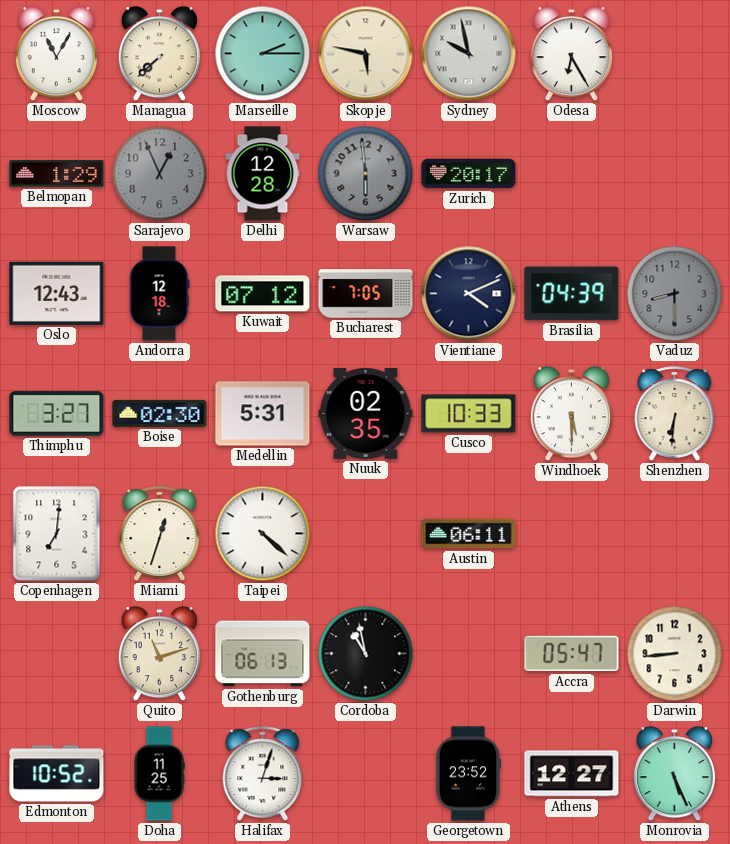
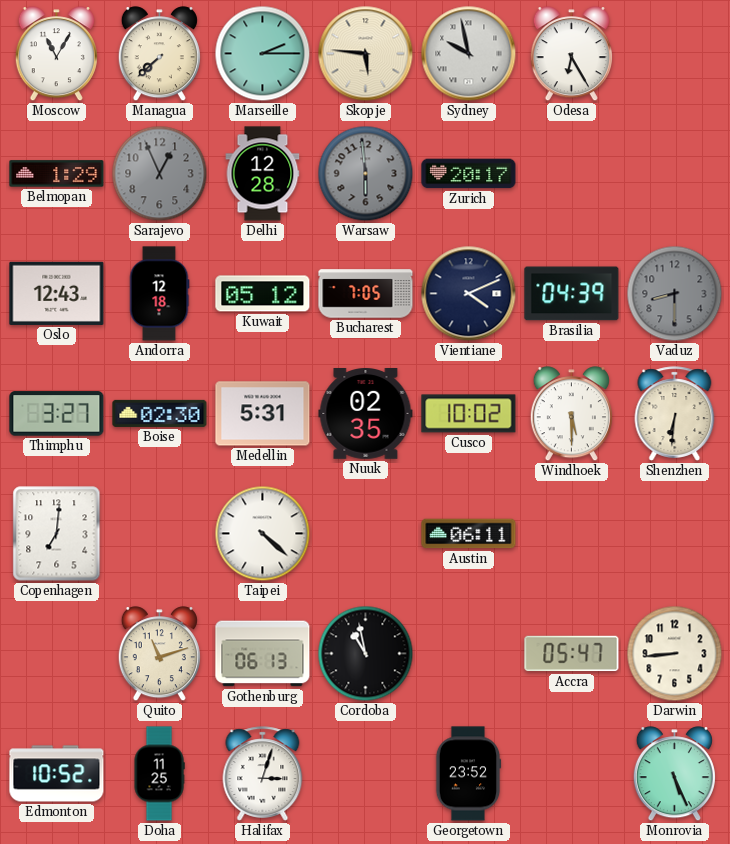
Skopje: 5:47 -> 5:46
Kuwait: 07:12 -> 05:12
Cusco: 10:33 -> 10:02
Miami: 12:33 -> none
Athens: 12:27 -> none
